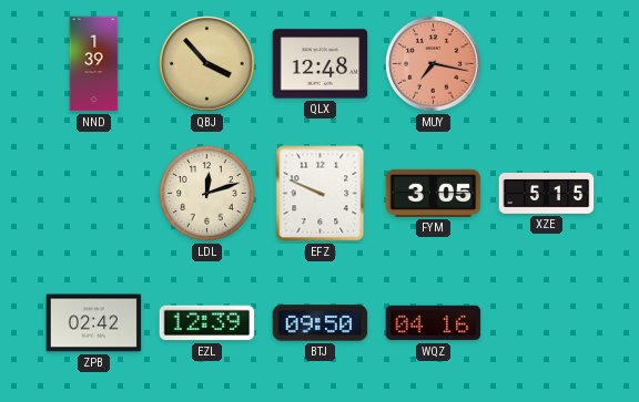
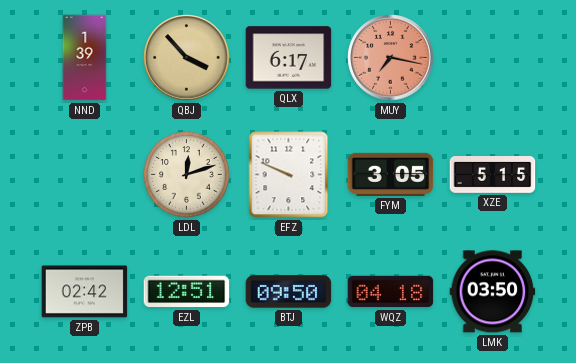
QLX: 12:48 -> 6:17
EZL: 12:39 -> 12:51
WQZ: 04:16 -> 04:18
LMK: none -> 03:50
